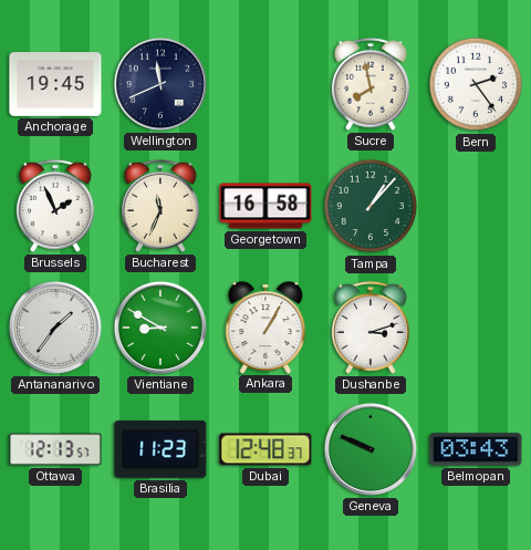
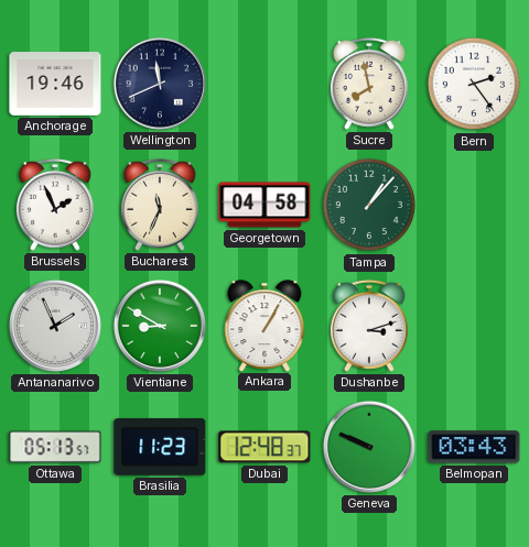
Anchorage: 19:45 -> 19:46
Georgetown: 16:58 -> 04:58
Antananarivo: 1:36 -> 1:56
Ottawa: 12:13 -> 05:13
